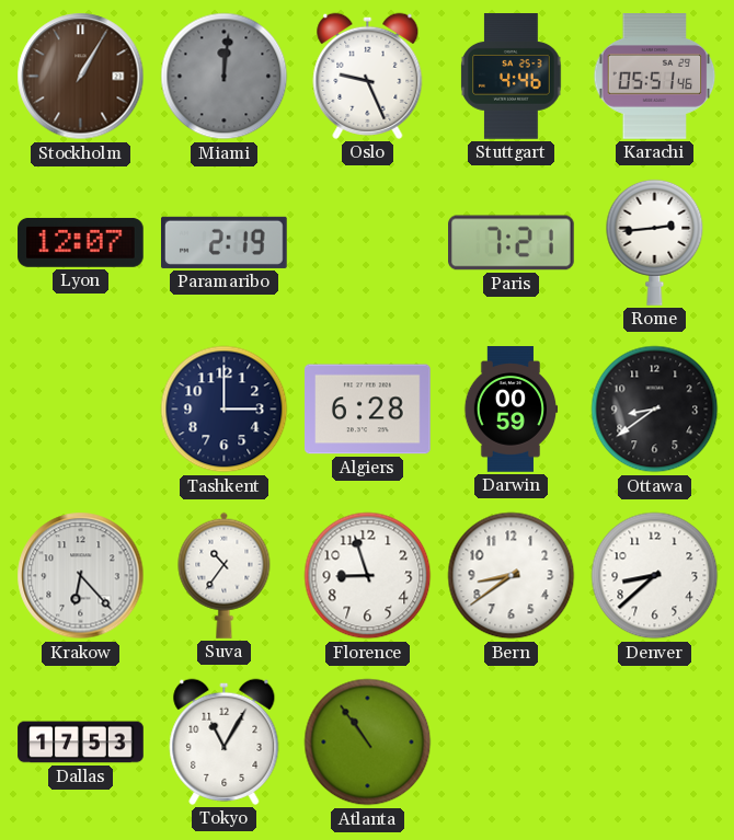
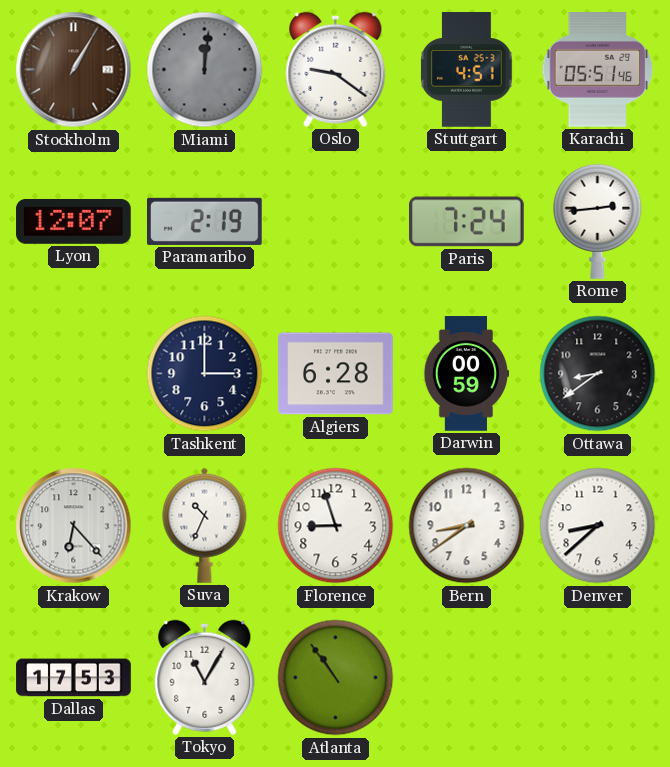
Oslo: 9:26 -> 9:21
Stuttgart: 4:46 -> 4:51
Paris: 7:21 -> 7:24
Suva: 10:36 -> 10:34
